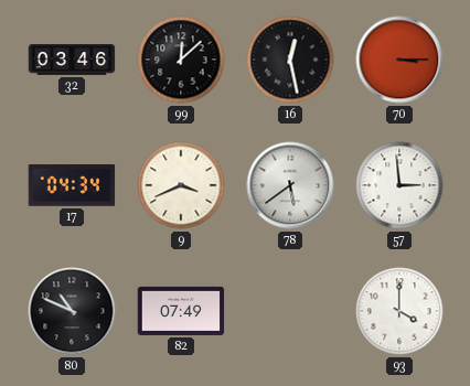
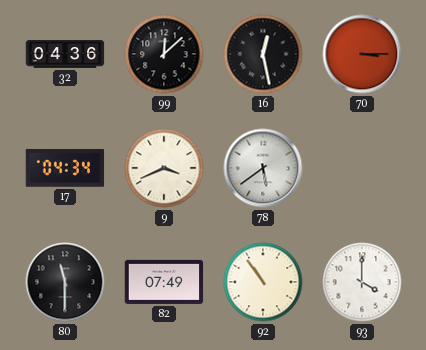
32: 03:46 -> 04:36
57: 2:59 -> none
80: 10:49 -> 11:30
92: none -> 10:54
